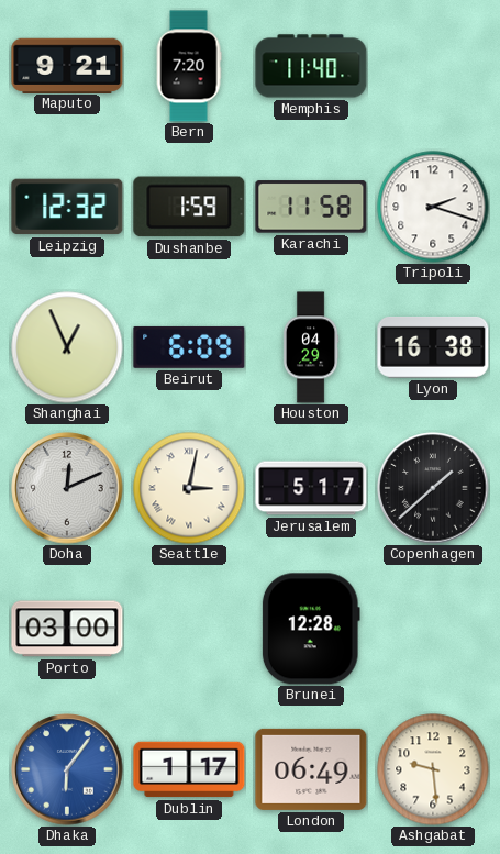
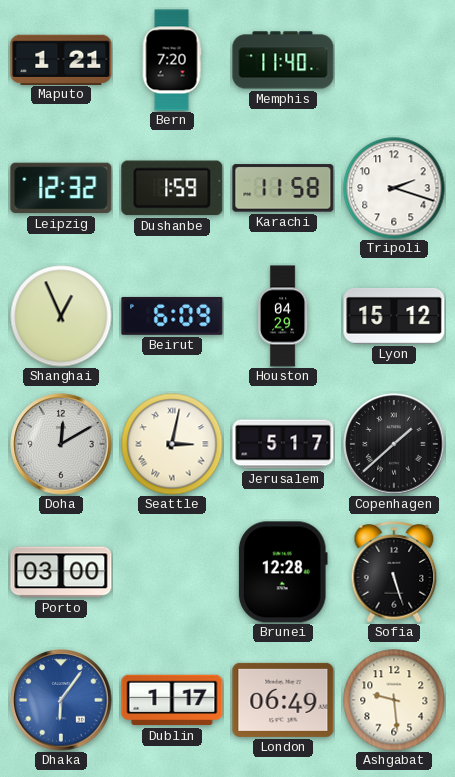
Maputo: 9:21 -> 1:21
Lyon: 16:38 -> 15:12
Doha: 12:11 -> 12:10
Sofia: none -> 5:27
